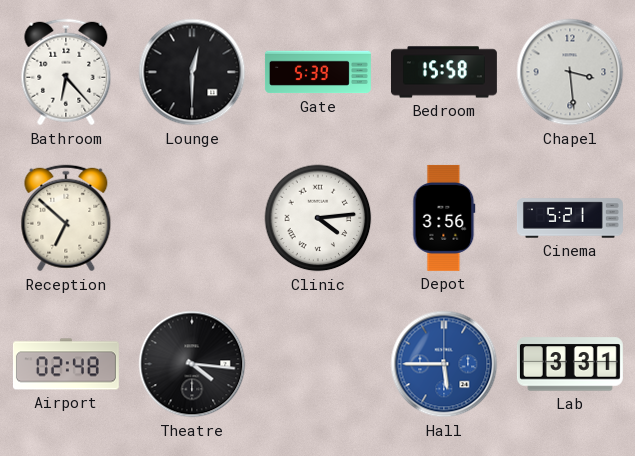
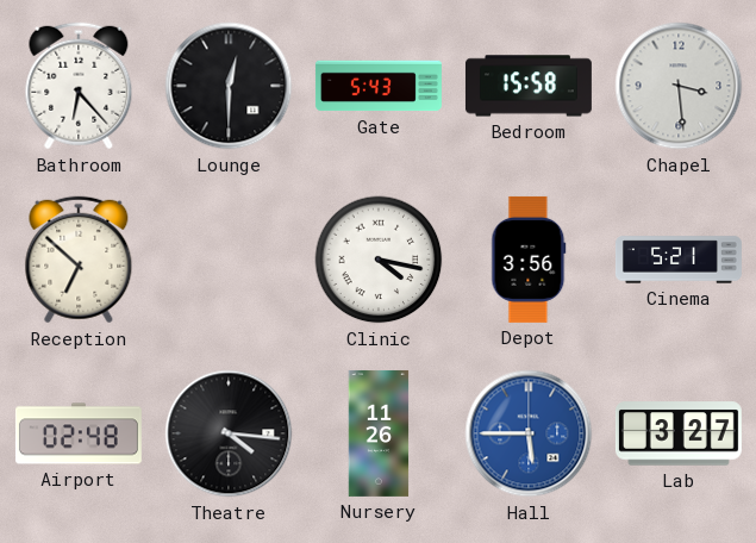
Gate: 5:39 -> 5:43
Clinic: 4:14 -> 4:17
Nursery: none -> 11:26
Lab: 3:31 -> 3:27
